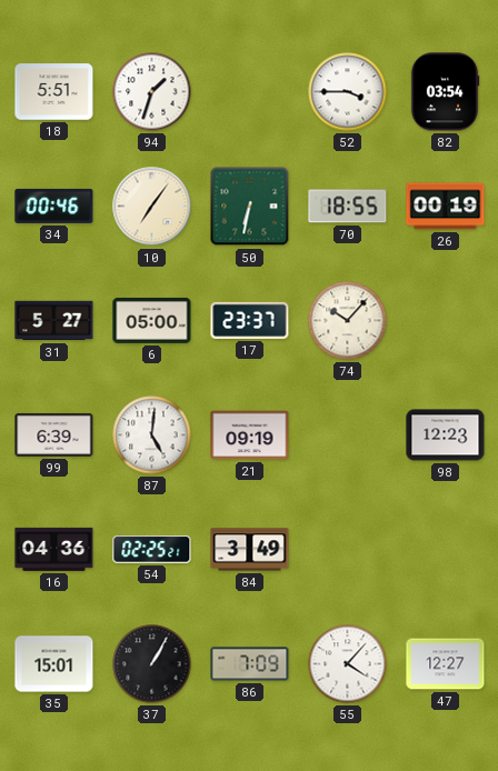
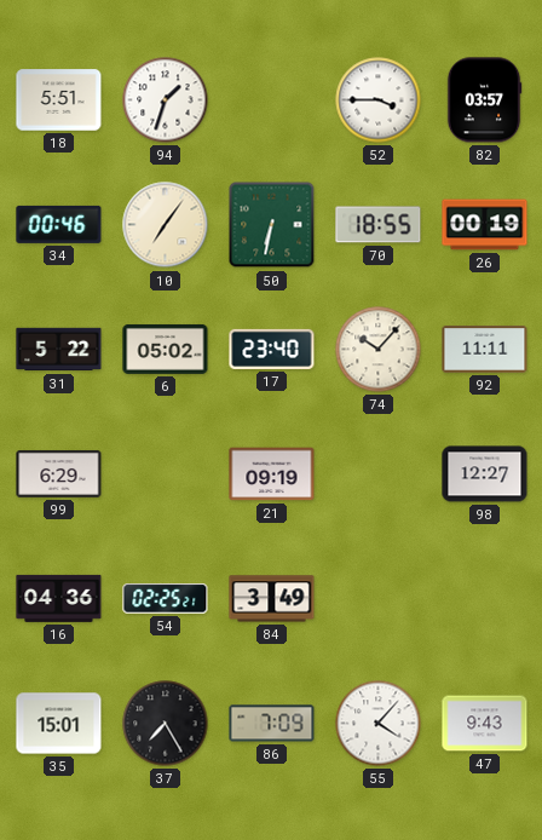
82: 03:54 -> 03:57
31: 5:27 -> 5:22
6: 05:00 -> 05:02
17: 23:37 -> 23:40
92: none -> 11:11
99: 6:39 -> 6:29
87: 5:01 -> none
98: 12:23 -> 12:27
37: 1:05 -> 7:25
47: 12:27 -> 9:43
